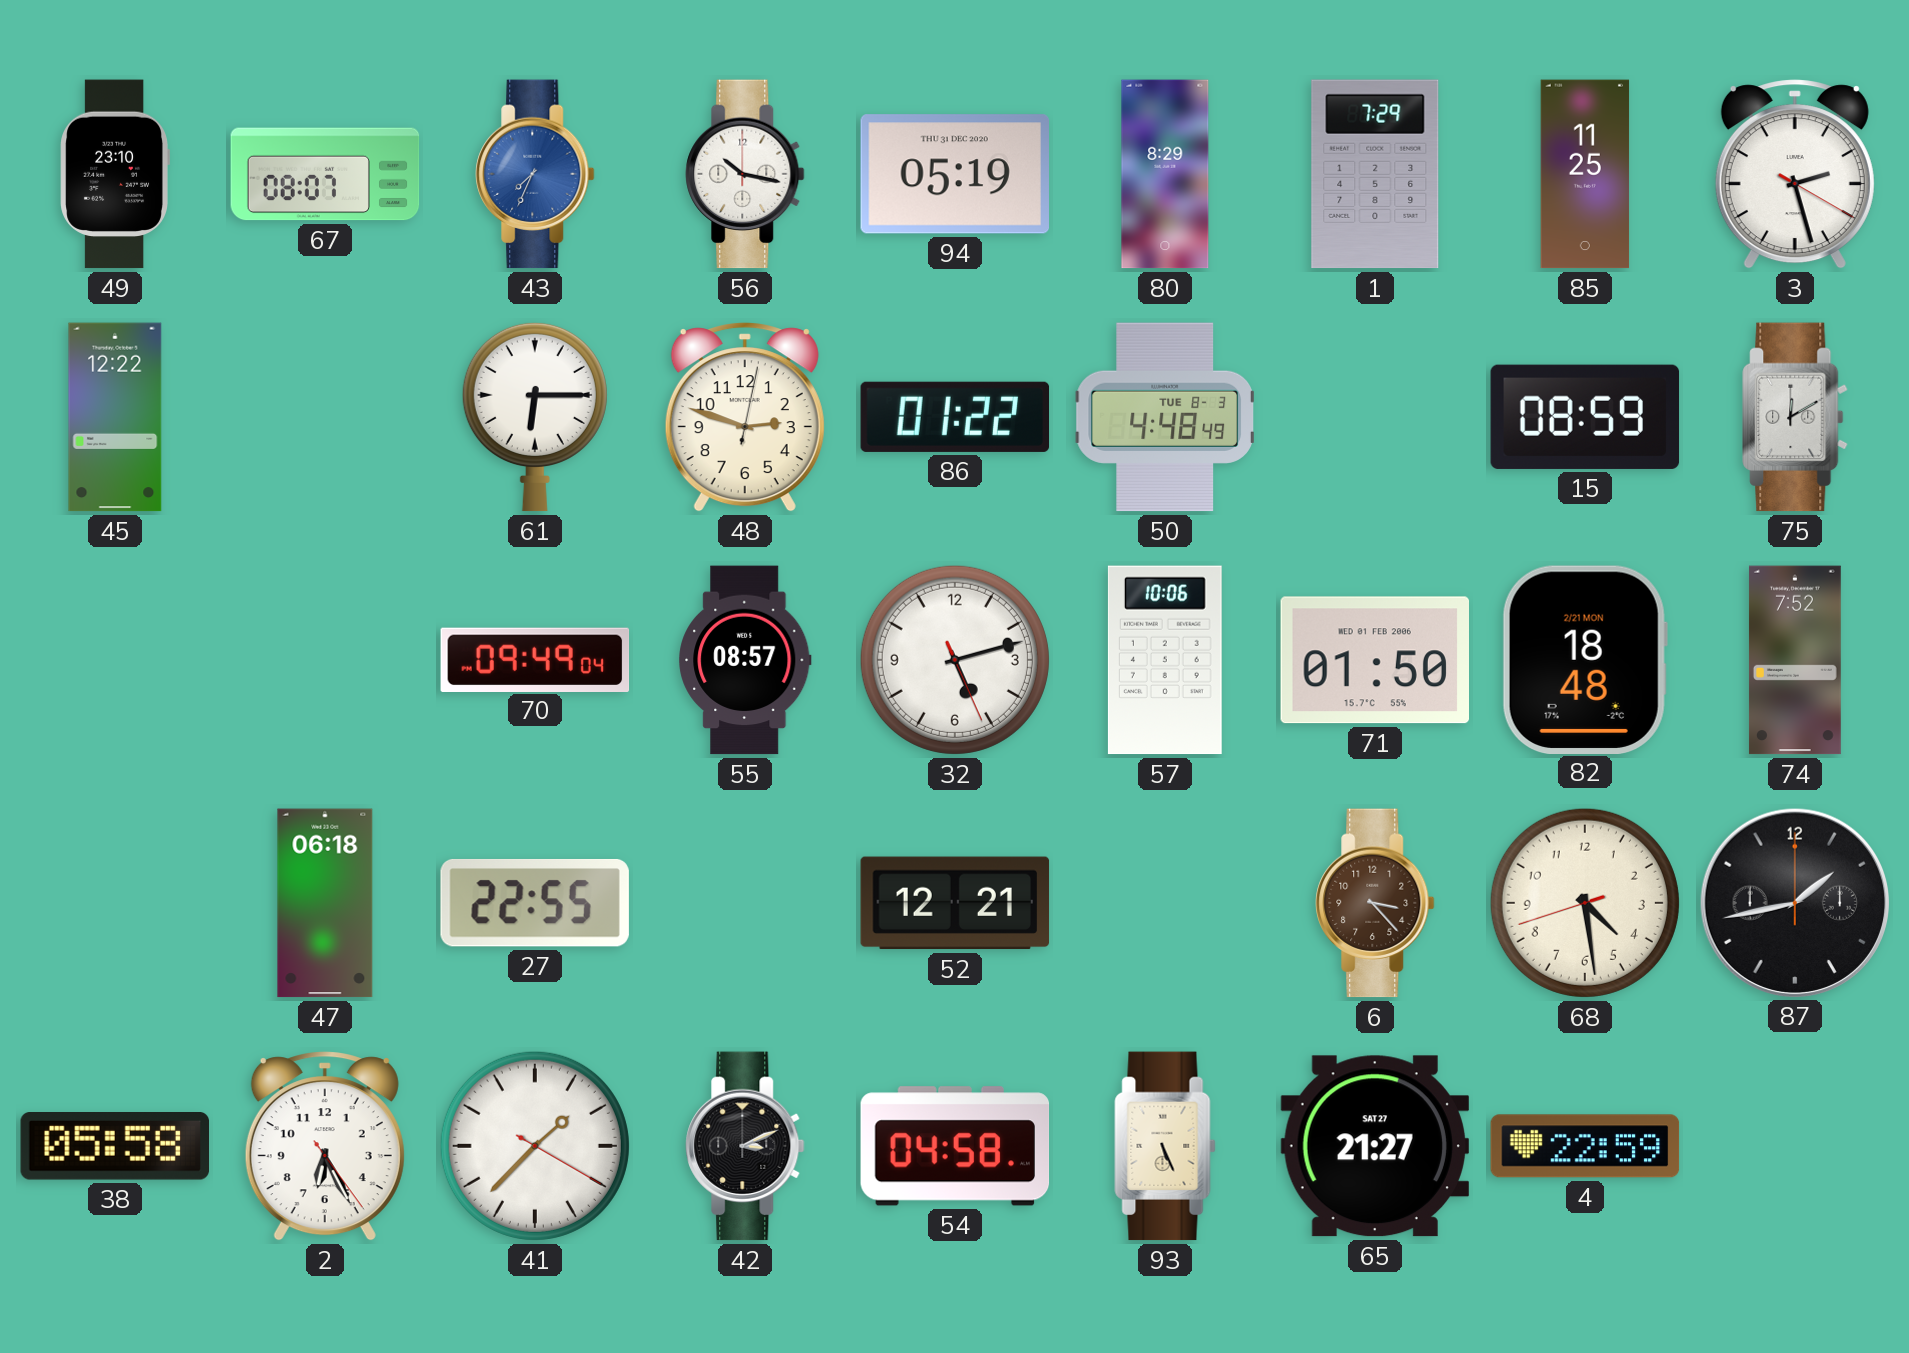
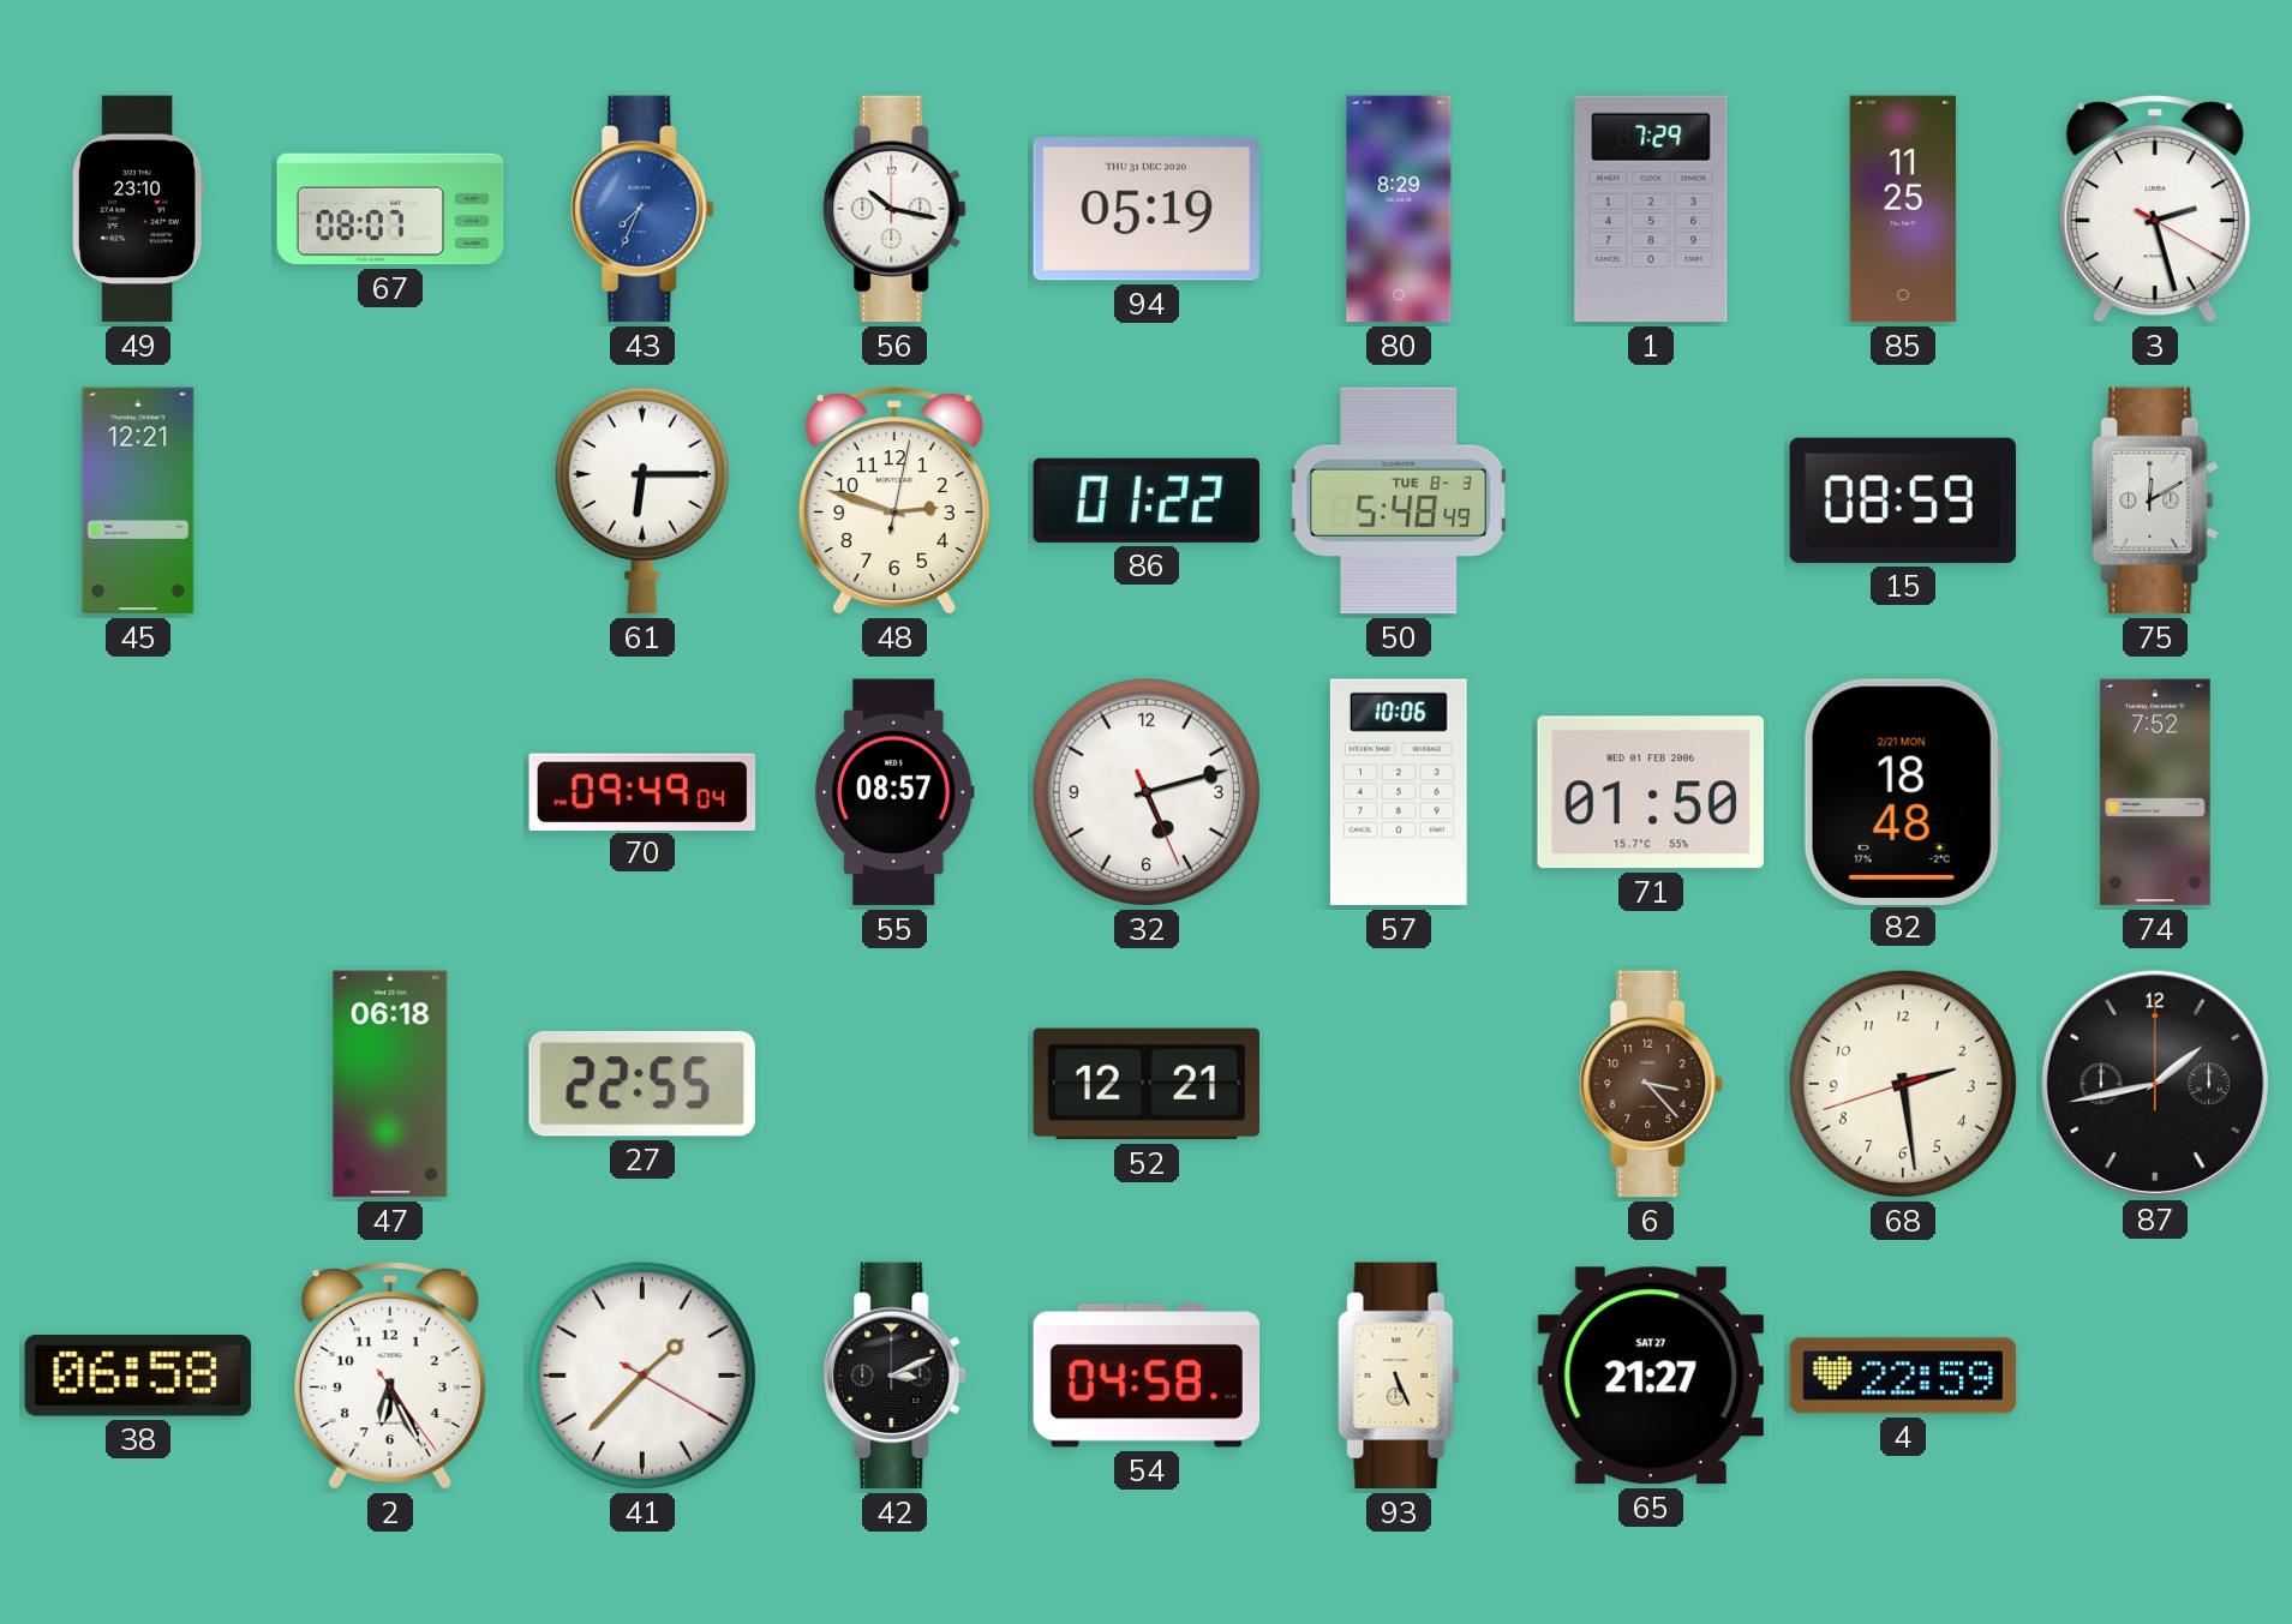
45: 12:22 -> 12:21
50: 4:48 -> 5:48
68: 4:28 -> 2:28
38: 05:58 -> 06:58
